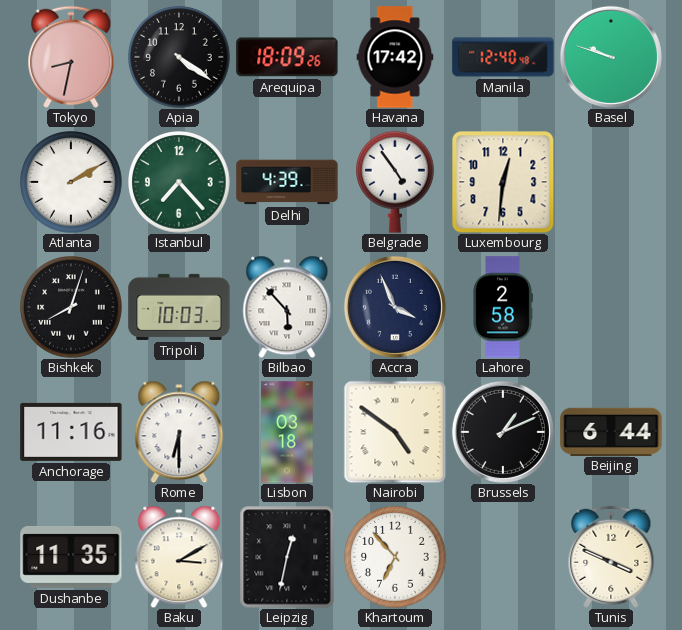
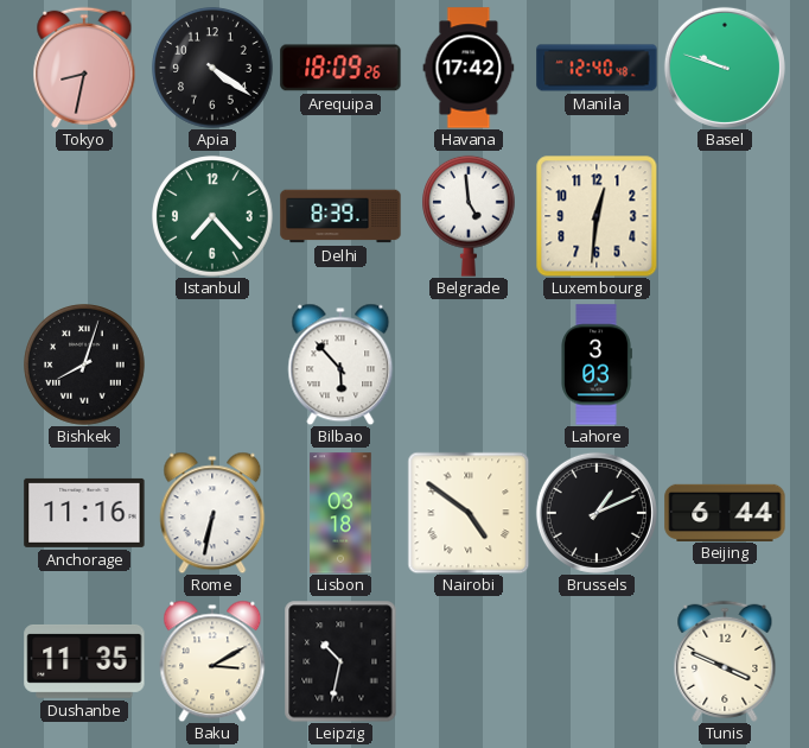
Atlanta: 2:10 -> none
Delhi: 4:39 -> 8:39
Belgrade: 4:54 -> 4:59
Tripoli: 10:03 -> none
Accra: 3:56 -> none
Lahore: 2:58 -> 3:03
Rome: 6:30 -> 6:32
Leipzig: 12:32 -> 10:32
Khartoum: 6:53 -> none
